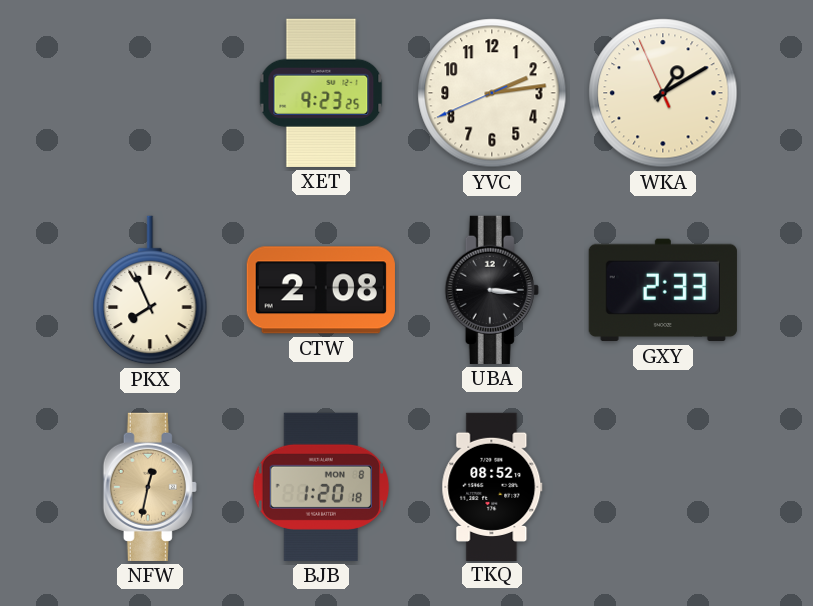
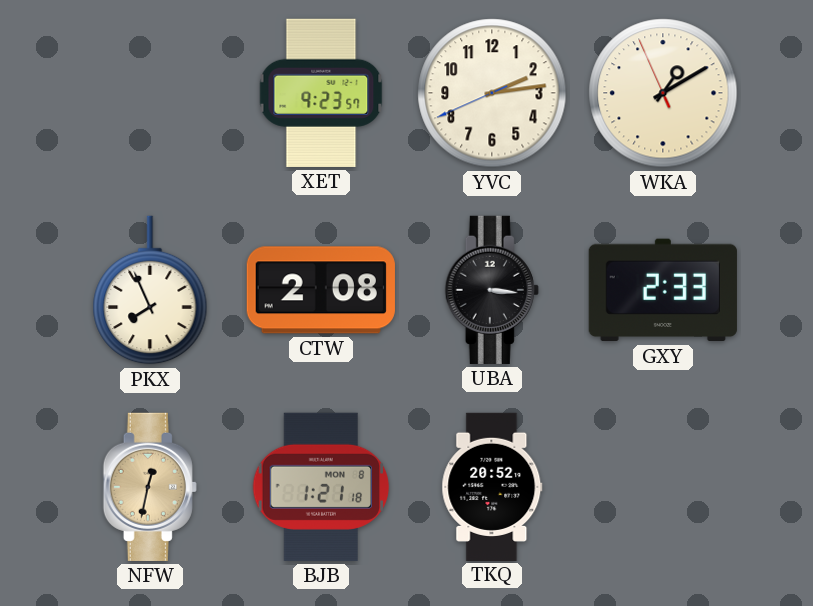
XET: 9:23:25 -> 9:23:57
BJB: 1:20 -> 1:21
TKQ: 08:52 -> 20:52
